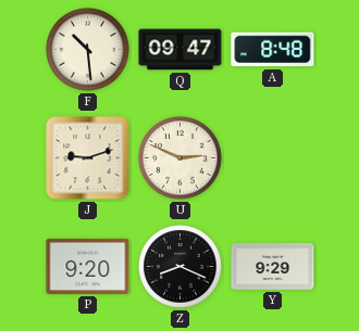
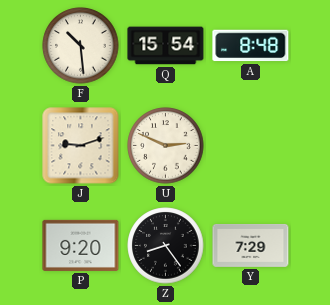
Q: 09:47 -> 15:54
Z: 8:19 -> 8:24
Y: 9:29 -> 7:29
